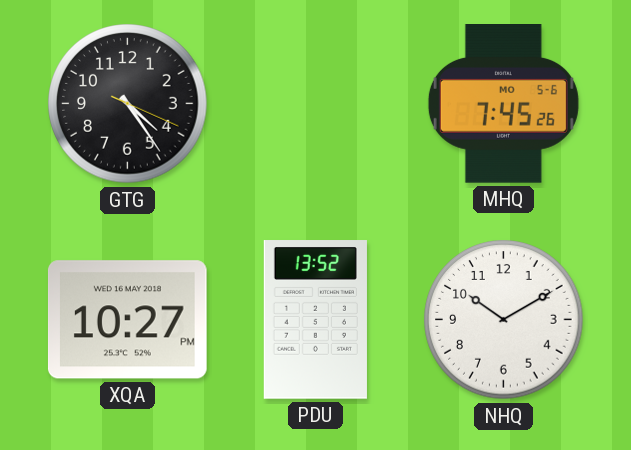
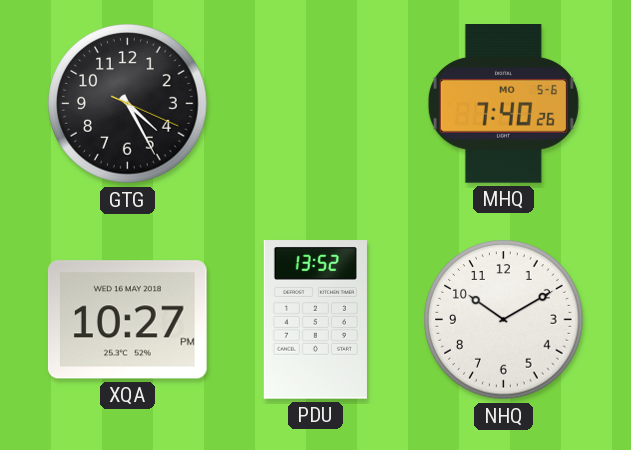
GTG: 4:24 -> 4:25
MHQ: 7:45 -> 7:40
